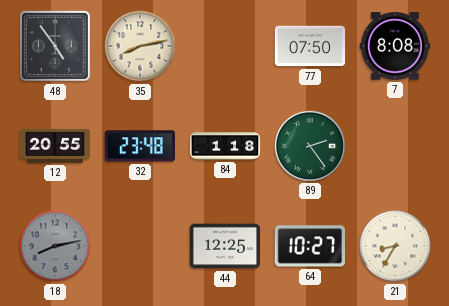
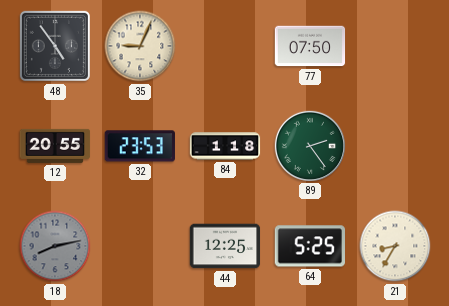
35: 8:13 -> 9:04
7: 8:08 -> none
32: 23:48 -> 23:53
64: 10:27 -> 5:25
